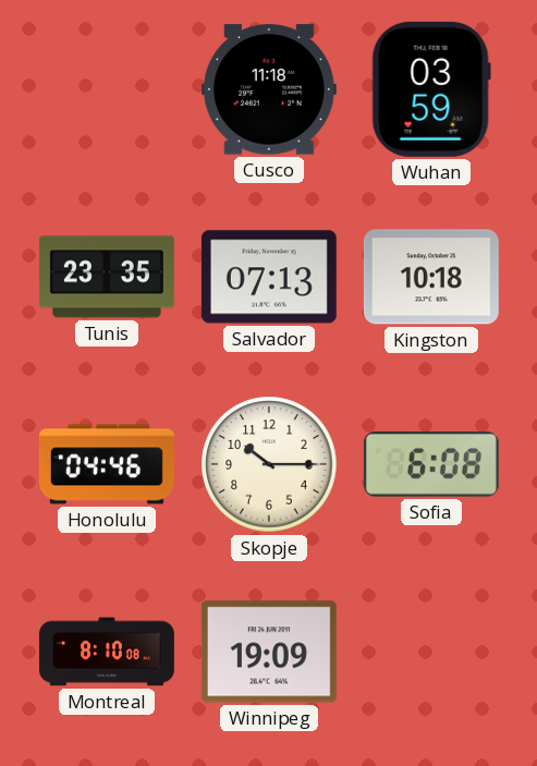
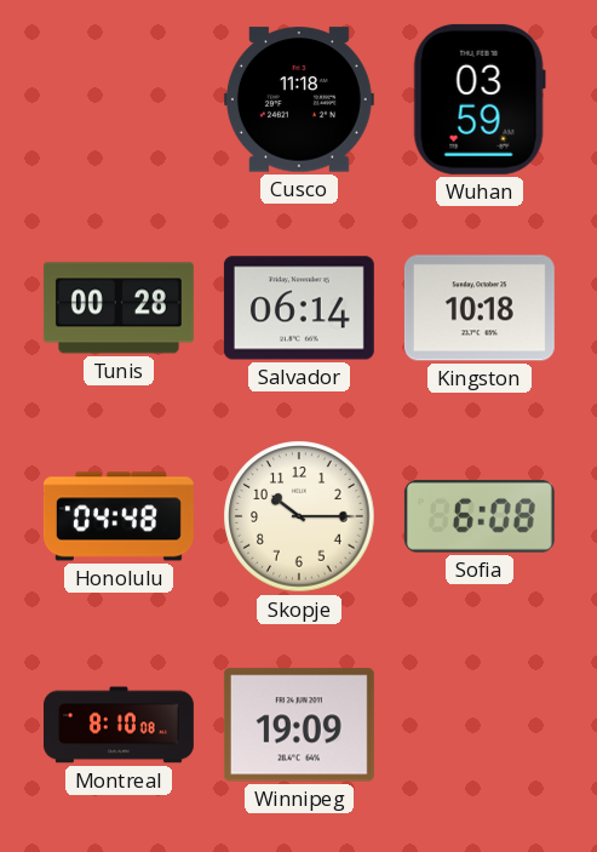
Tunis: 23:35 -> 00:28
Salvador: 07:13 -> 06:14
Honolulu: 04:46 -> 04:48
